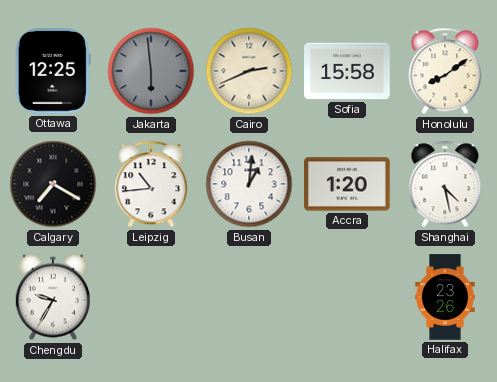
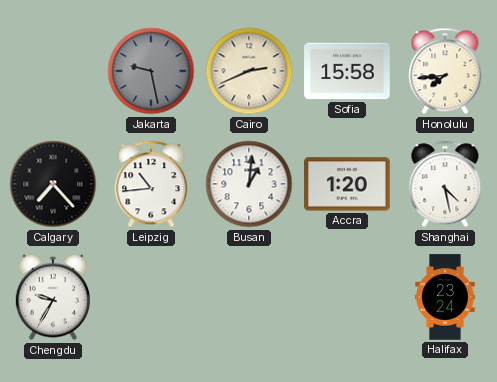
Ottawa: 12:25 -> none
Jakarta: 5:59 -> 9:28
Honolulu: 8:09 -> 7:44
Calgary: 7:20 -> 7:23
Halifax: 23:26 -> 23:24
